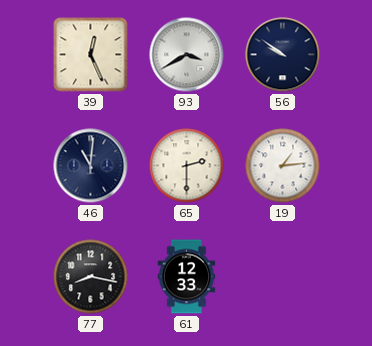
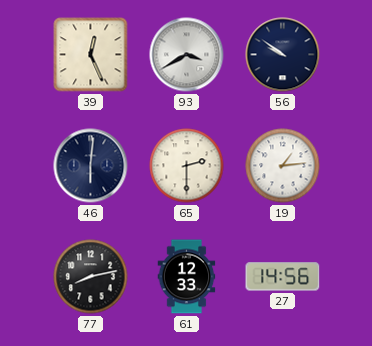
46: 11:01 -> 6:01
77: 8:17 -> 8:13
27: none -> 14:56
